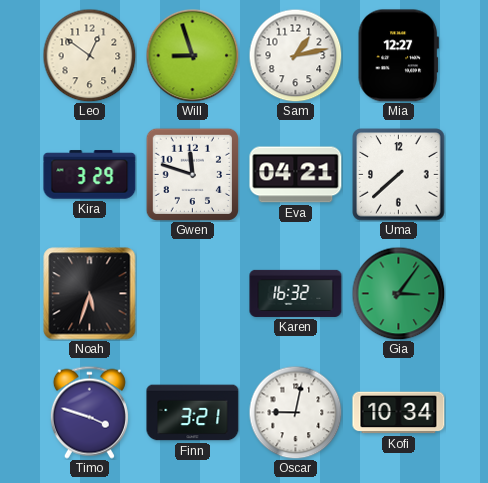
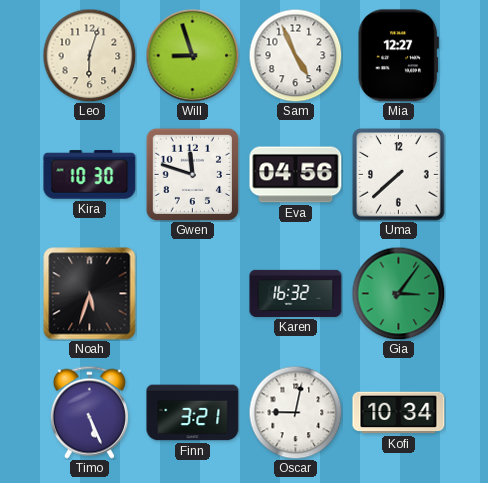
Leo: 12:51 -> 6:03
Sam: 1:13 -> 4:56
Kira: 3:29 -> 10:30
Eva: 04:21 -> 04:56
Timo: 3:48 -> 5:26
